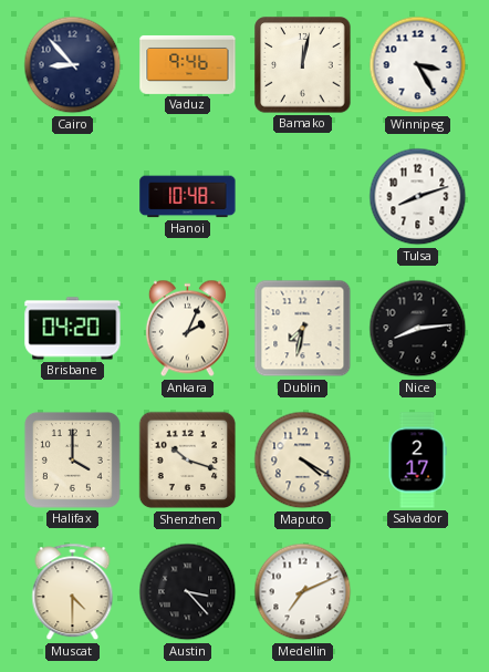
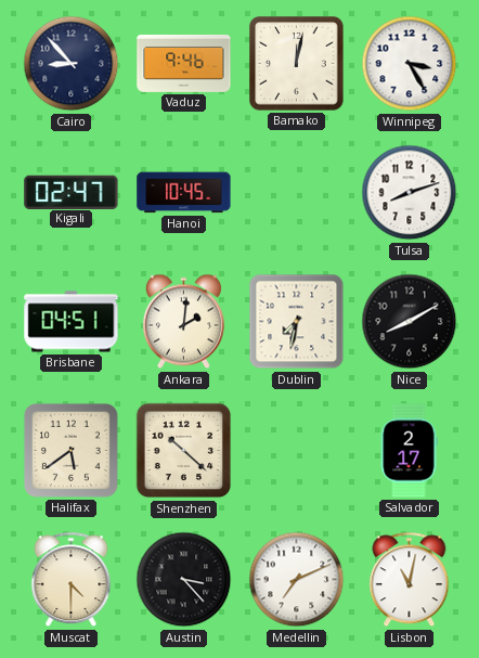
Kigali: none -> 02:47
Hanoi: 10:48 -> 10:45
Brisbane: 04:20 -> 04:51
Ankara: 2:04 -> 2:01
Nice: 8:14 -> 8:10
Halifax: 4:00 -> 5:39
Shenzhen: 10:18 -> 10:22
Maputo: 4:20 -> none
Lisbon: none -> 11:02
